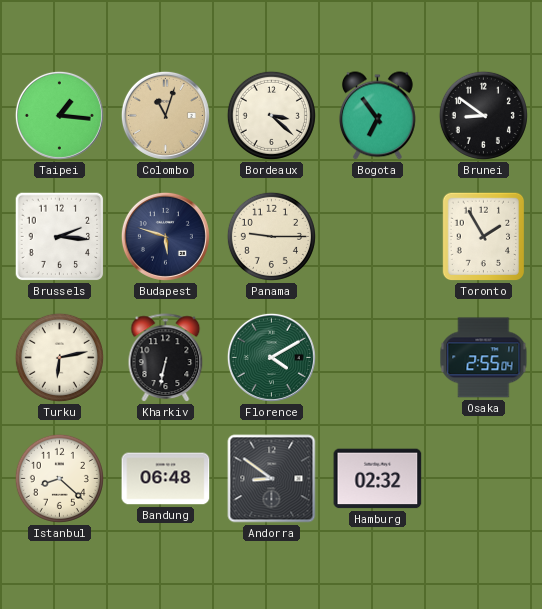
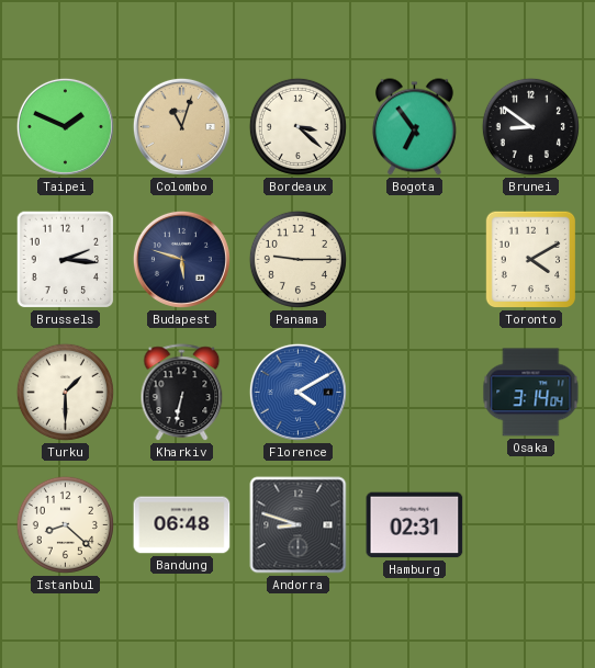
Taipei: 1:16 -> 1:49
Toronto: 1:55 -> 4:10
Turku: 6:13 -> 1:30
Florence dial: green -> blue
Osaka: 2:55 -> 3:14
Andorra: 8:51 -> 8:48
Hamburg: 02:32 -> 02:31
